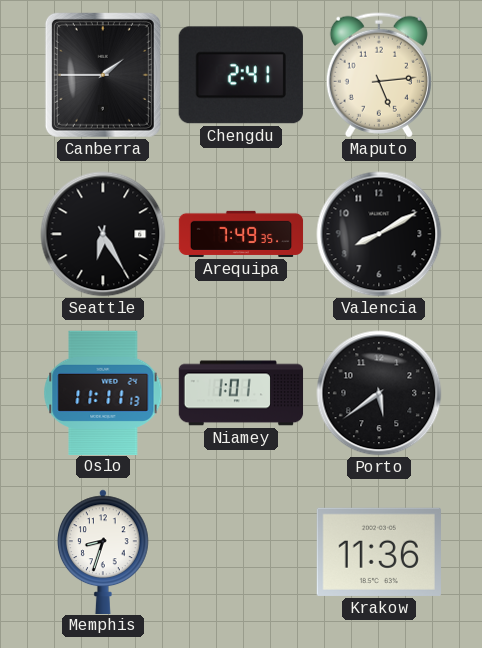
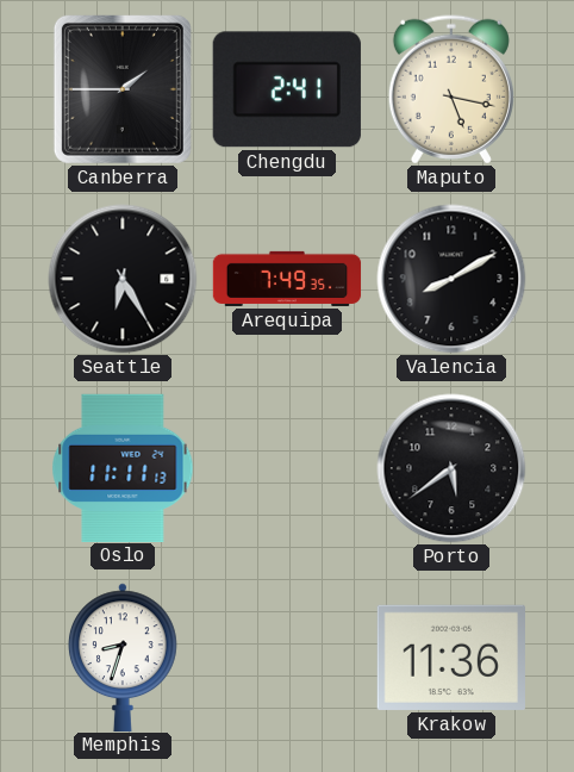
Maputo: 5:14 -> 5:17
Niamey: 1:01 -> none
